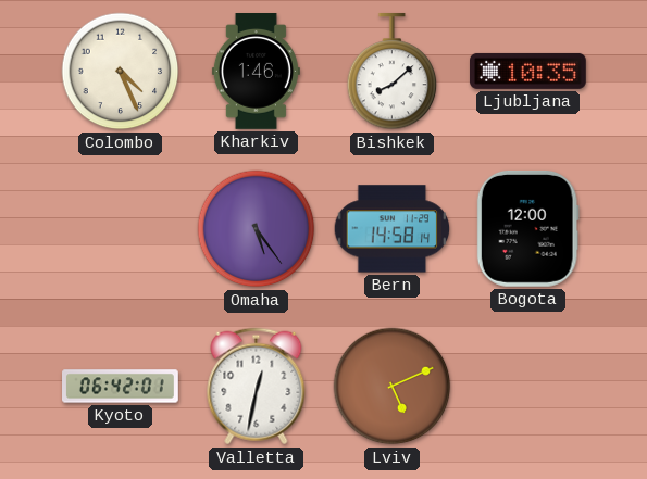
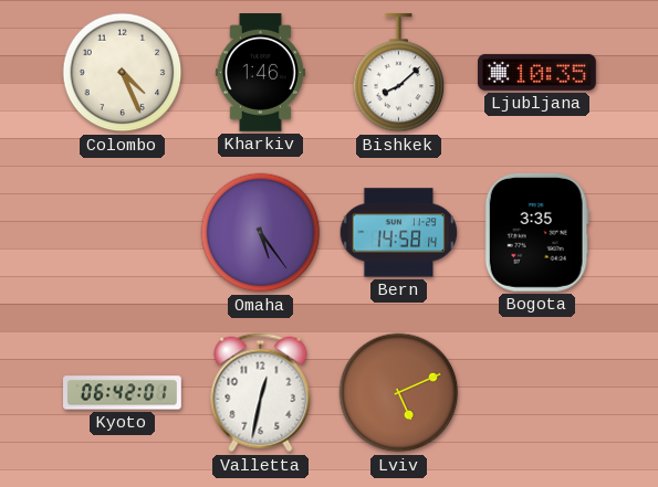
Bogota: 12:00 -> 3:35
